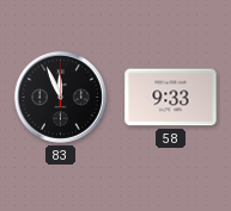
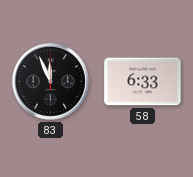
58: 9:33 -> 6:33
